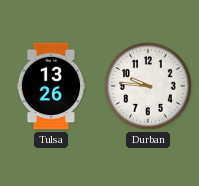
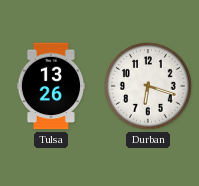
Durban: 9:46 -> 6:18
